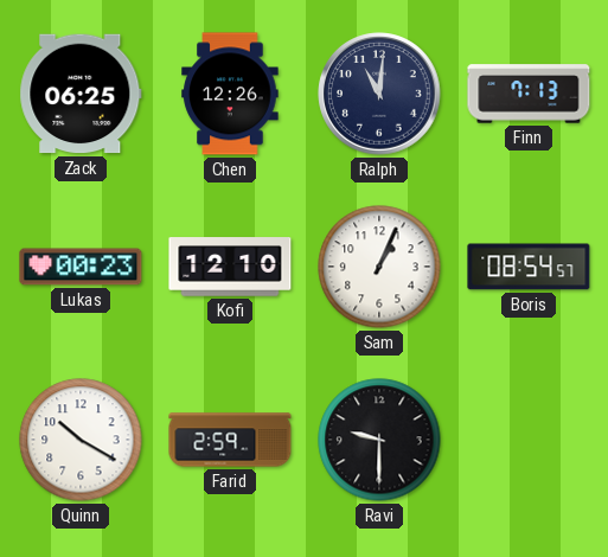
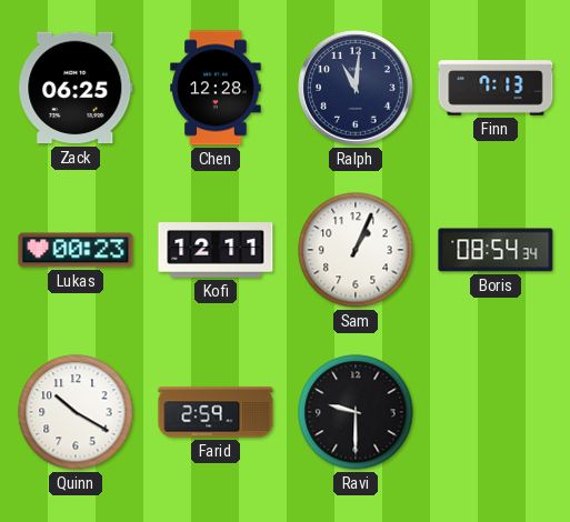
Chen: 12:26 -> 12:28
Kofi: 12:10 -> 12:11
Boris: 08:54:57 -> 08:54:34
